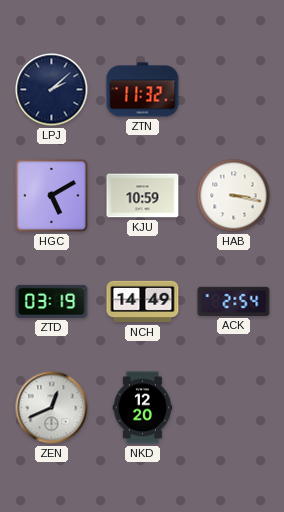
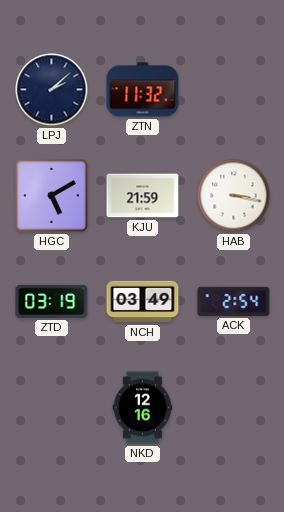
KJU: 10:59 -> 21:59
NCH: 14:49 -> 03:49
ZEN: 12:41 -> none
NKD: 12:20 -> 12:16
